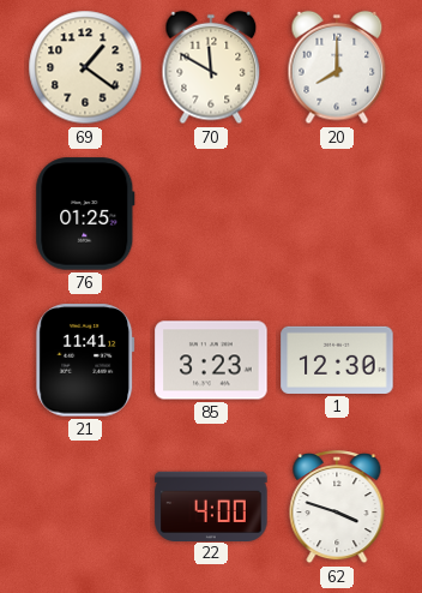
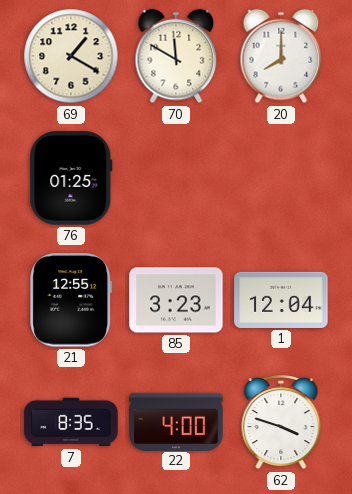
69: 1:21 -> 1:20
21: 11:41 -> 12:55
1: 12:30 -> 12:04
7: none -> 8:35
